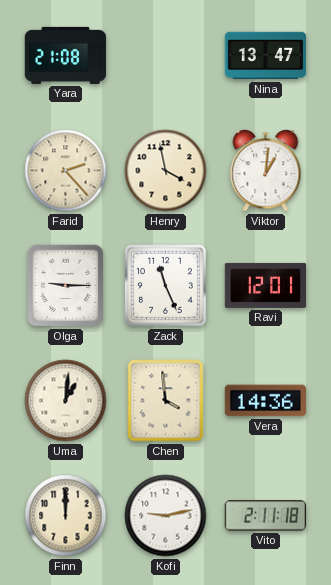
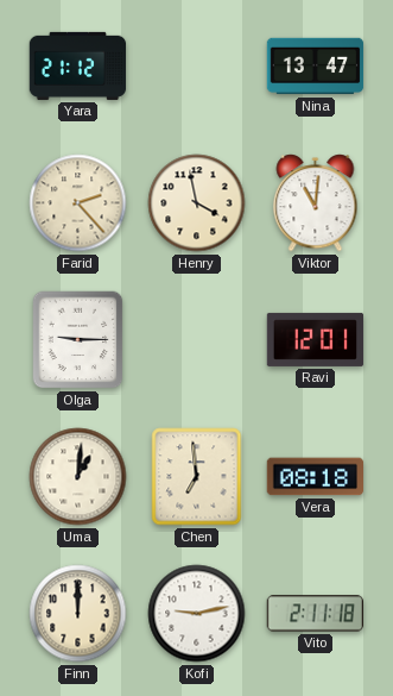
Yara: 21:08 -> 21:12
Viktor: 1:01 -> 11:01
Zack: 11:26 -> none
Chen: 3:59 -> 6:59
Vera: 14:36 -> 08:18
